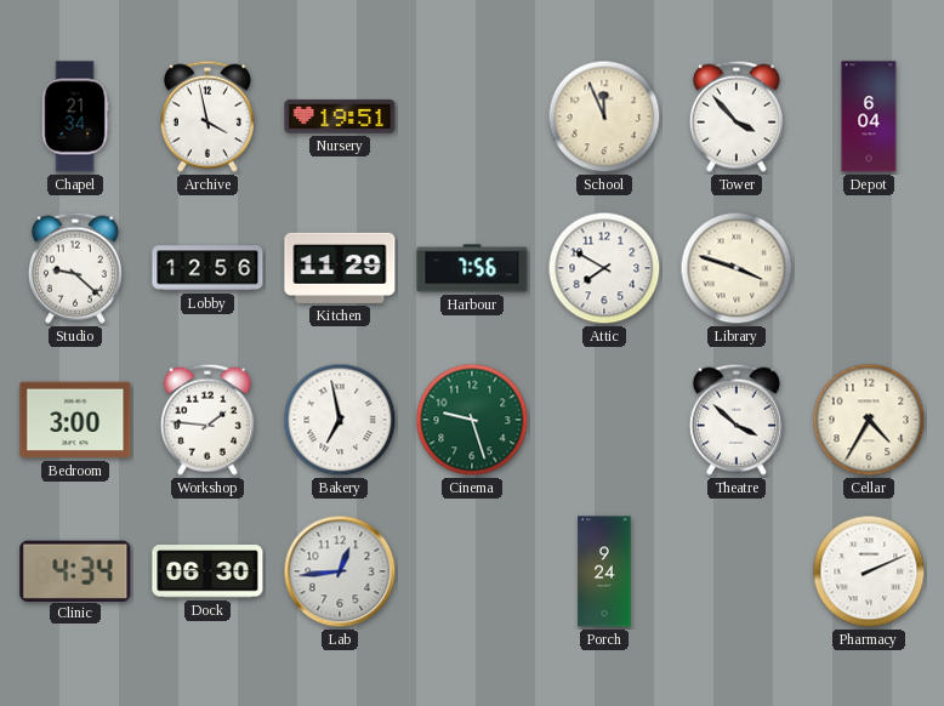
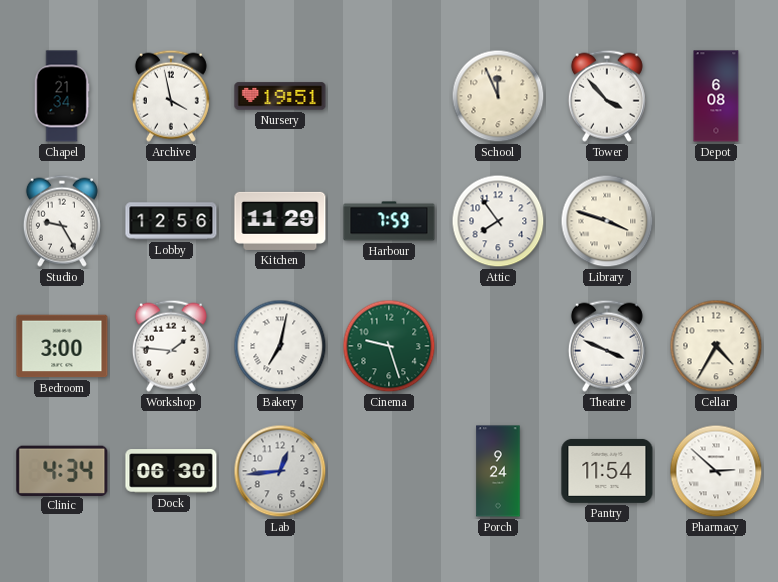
Depot: 6:04 -> 6:08
Studio: 9:22 -> 9:25
Harbour: 7:56 -> 7:59
Attic: 7:50 -> 7:54
Bakery: 6:58 -> 7:02
Theatre: 3:52 -> 3:49
Pantry: none -> 11:54
Pharmacy: 2:11 -> 2:52
